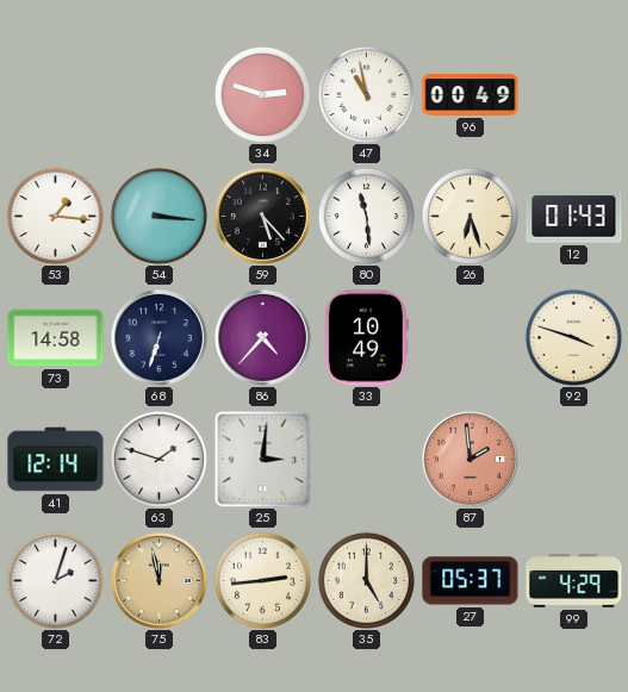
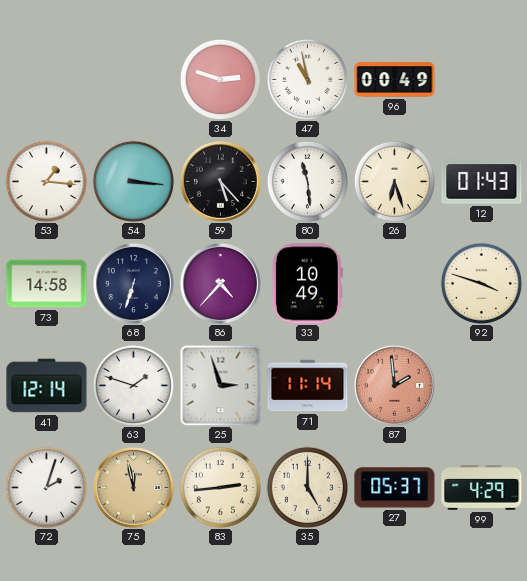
25: 3:01 -> 2:57
71: none -> 11:14
